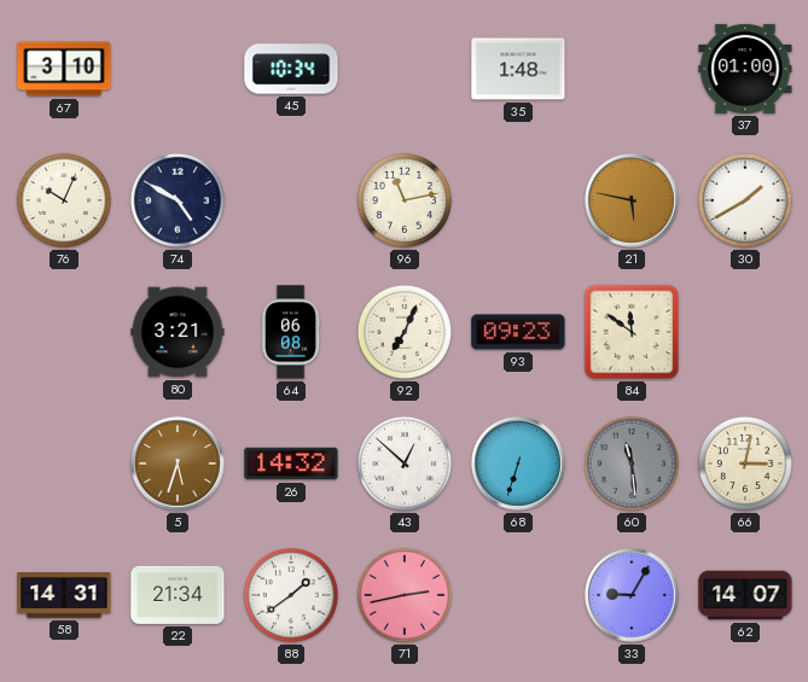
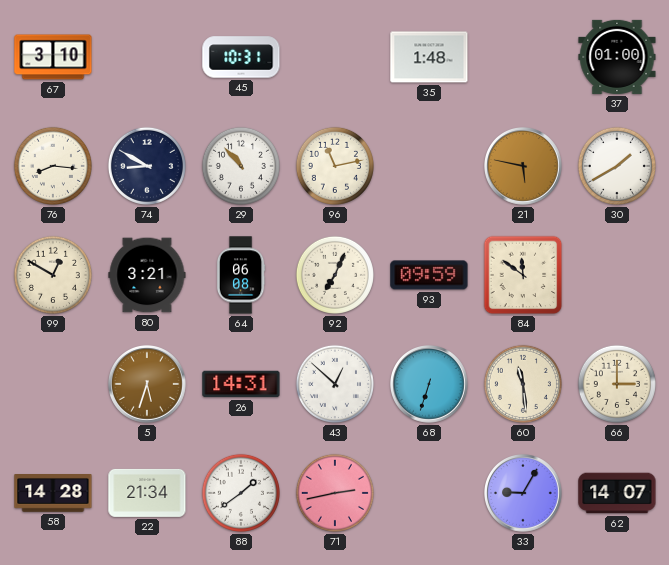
45: 10:34 -> 10:31
76: 10:04 -> 8:16
74: 4:50 -> 8:50
29: none -> 10:53
99: none -> 12:50
93: 09:23 -> 09:59
26: 14:32 -> 14:31
60 dial: grey -> cream
66: 3:02 -> 3:00
58: 14:31 -> 14:28
